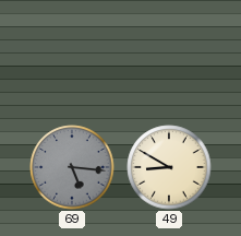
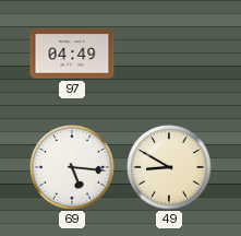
97: none -> 04:49
69 dial: grey -> white
